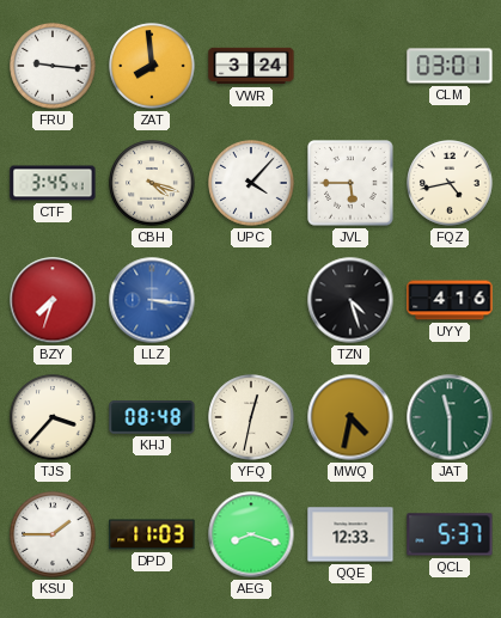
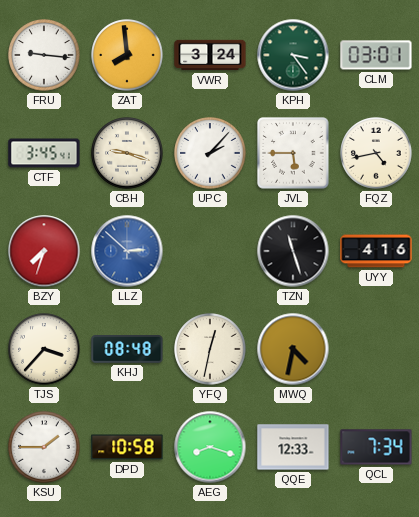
KPH: none -> 3:24
CBH: 4:18 -> 9:18
UPC: 4:07 -> 2:07
LLZ: 3:16 -> 2:52
TZN: 4:27 -> 11:27
JAT: 11:30 -> none
DPD: 11:03 -> 10:58
QCL: 5:37 -> 7:34
